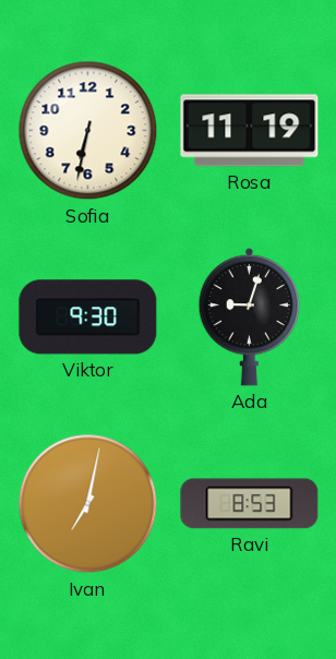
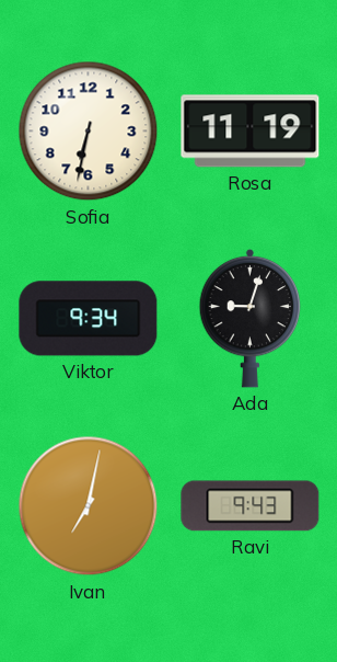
Viktor: 9:30 -> 9:34
Ravi: 8:53 -> 9:43
